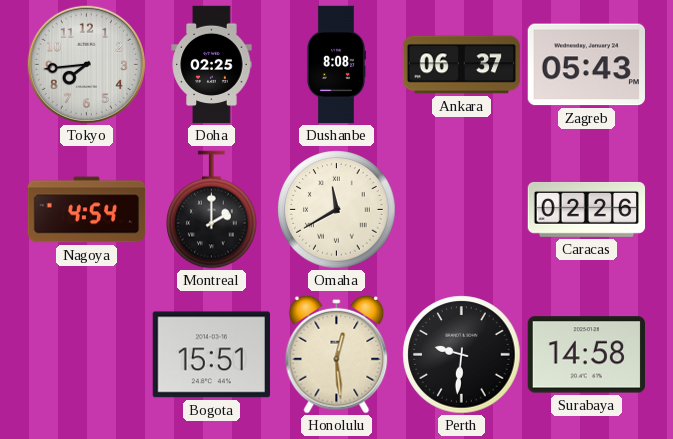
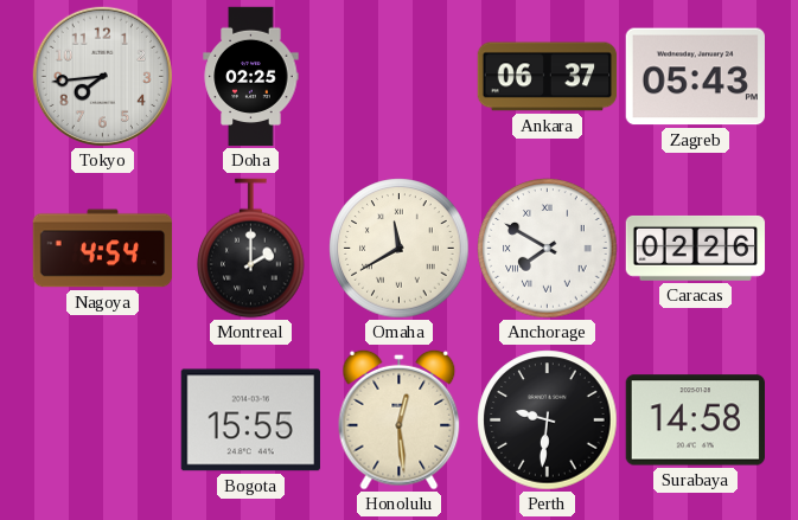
Dushanbe: 8:08 -> none
Anchorage: none -> 7:50
Bogota: 15:51 -> 15:55
